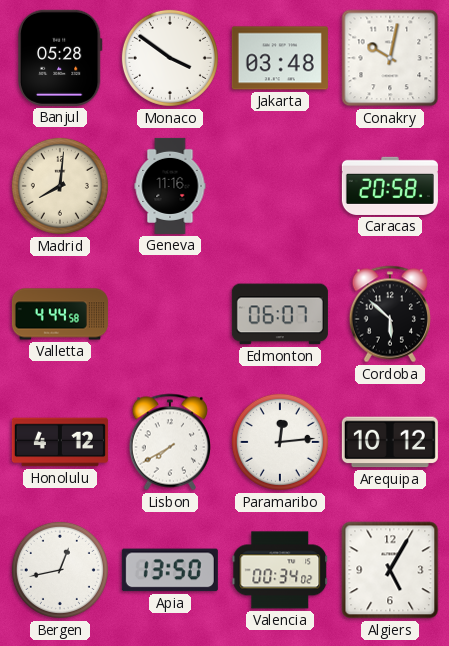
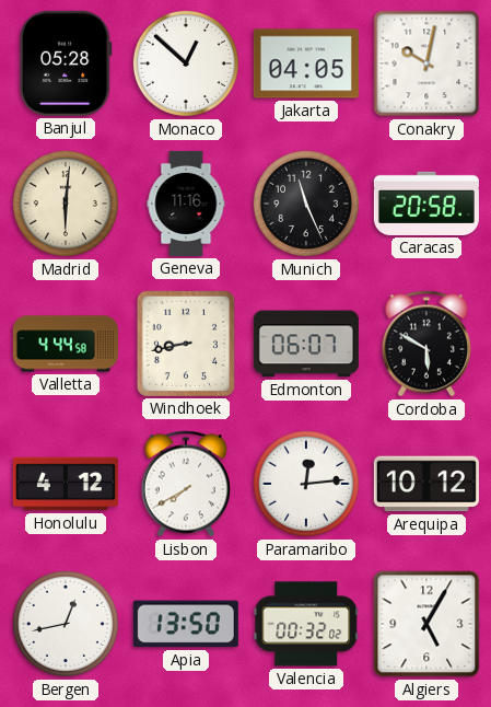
Monaco: 3:51 -> 12:52
Jakarta: 03:48 -> 04:05
Madrid: 8:01 -> 6:01
Munich: none -> 11:26
Windhoek: none -> 8:43
Cordoba: 5:52 -> 5:50
Valencia: 00:34 -> 00:32
